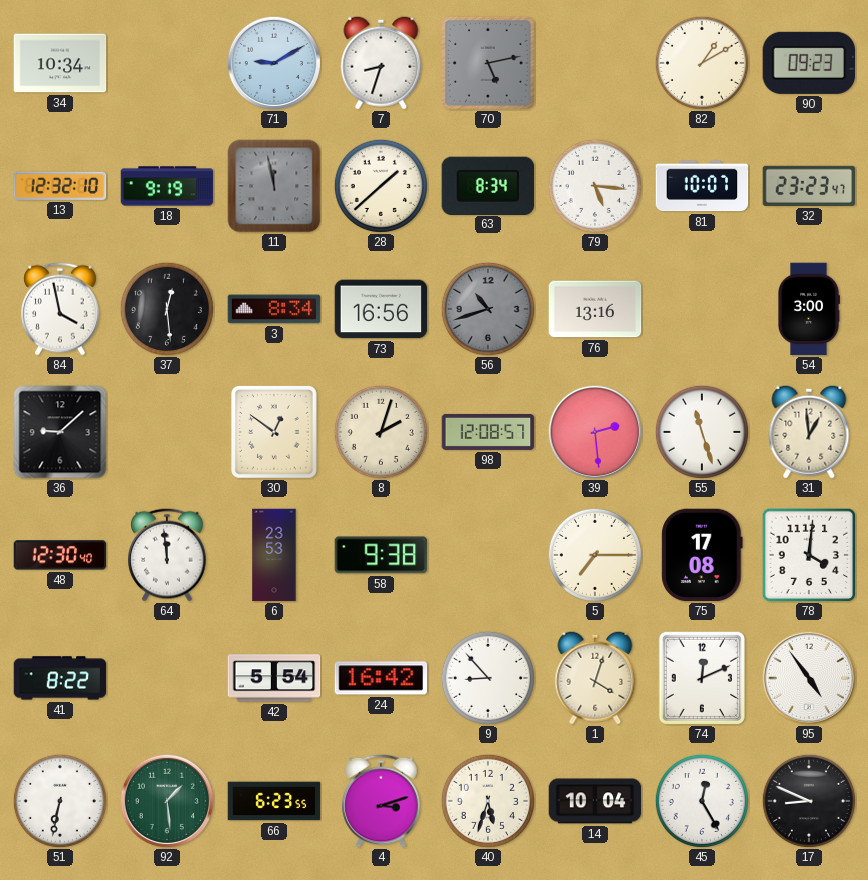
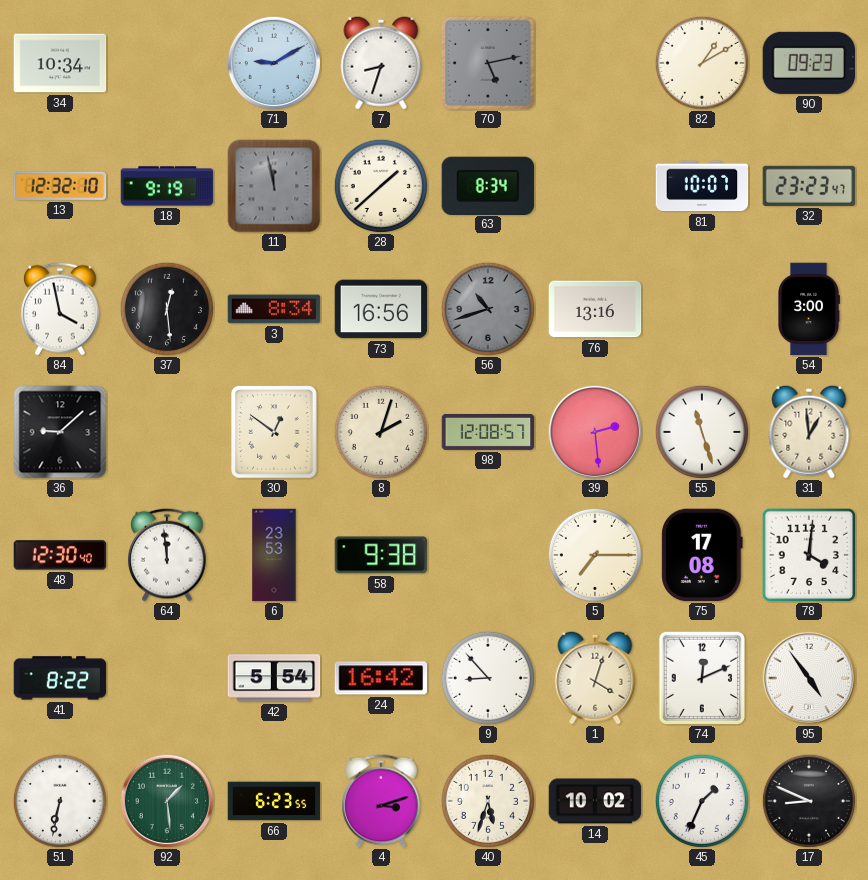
79: 5:16 -> none
14: 10:04 -> 10:02
45: 12:25 -> 1:34
